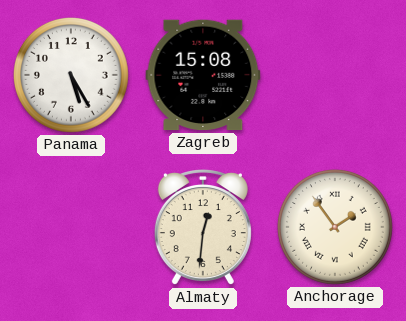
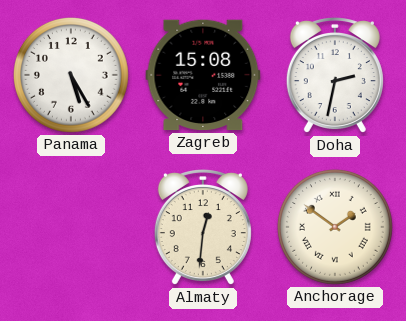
Doha: none -> 2:32
Anchorage: 1:54 -> 1:51
